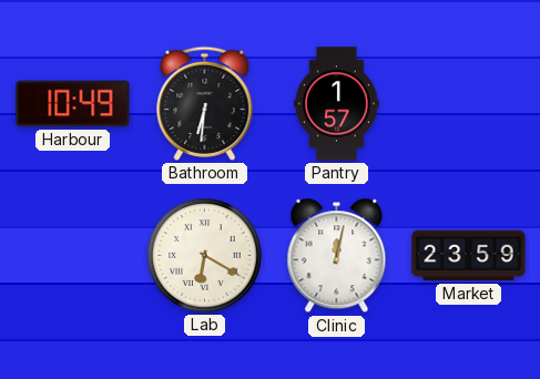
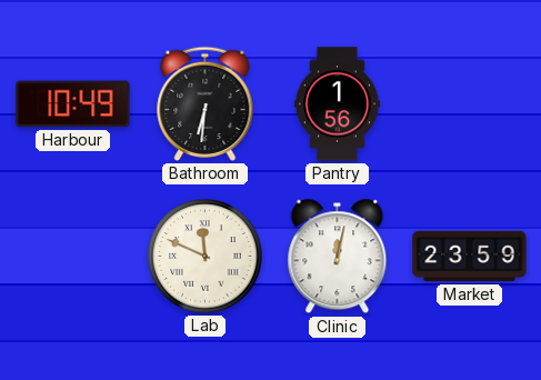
Pantry: 1:57 -> 1:56
Lab: 6:20 -> 11:49
